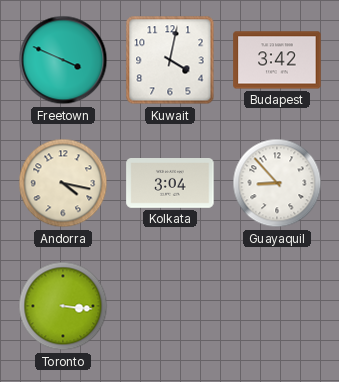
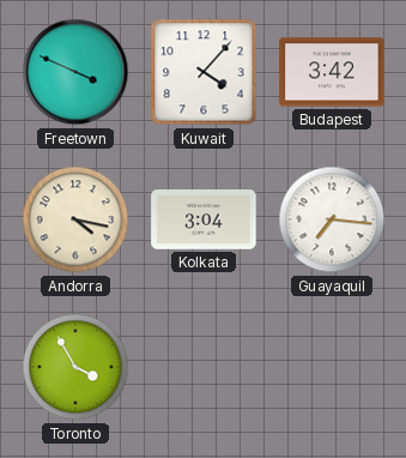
Kuwait: 4:02 -> 4:07
Guayaquil: 8:53 -> 7:16
Toronto: 3:16 -> 3:55
